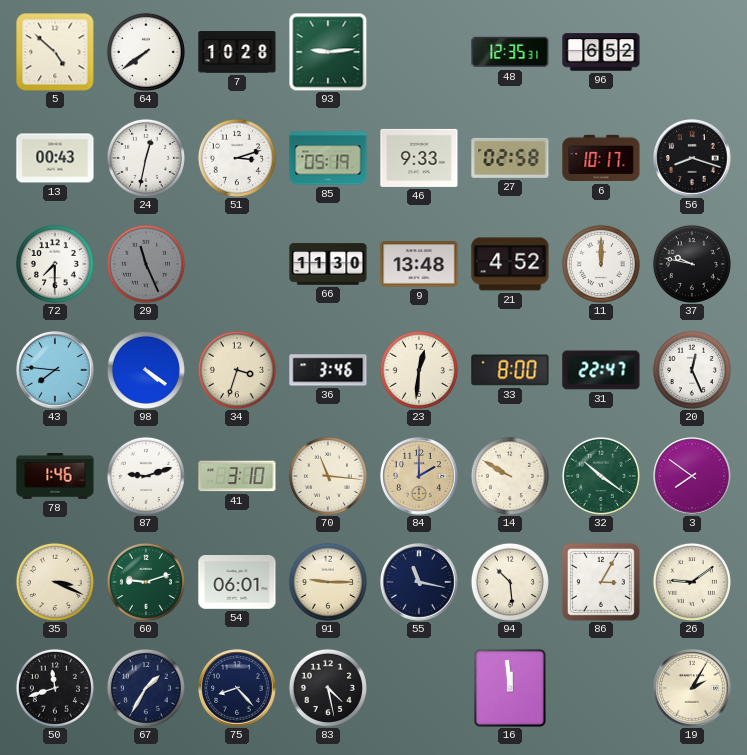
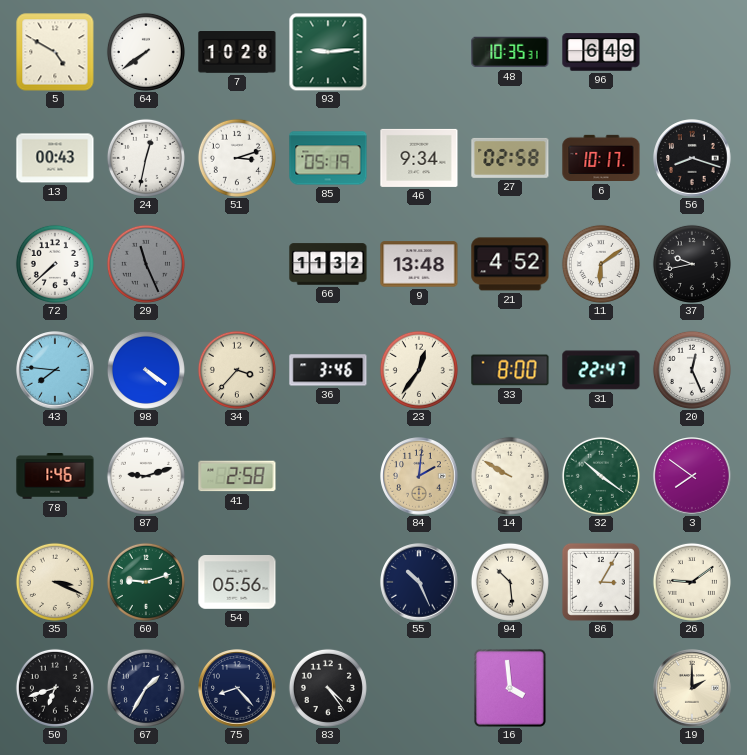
5: 4:52 -> 4:50
48: 12:35 -> 10:35
96: 6:52 -> 6:49
46: 9:33 -> 9:34
72: 7:30 -> 7:38
66: 11:30 -> 11:32
11: 12:00 -> 6:09
37: 9:47 -> 9:43
34: 3:33 -> 3:37
23: 12:31 -> 12:36
41: 3:10 -> 2:58
70: 11:16 -> none
84: 2:00 -> 2:01
54: 06:01 -> 05:56
91: 9:15 -> none
55: 11:17 -> 10:26
50: 11:42 -> 6:42
83: 4:28 -> 4:24
16: 11:59 -> 3:59
19: 2:05 -> 2:00
